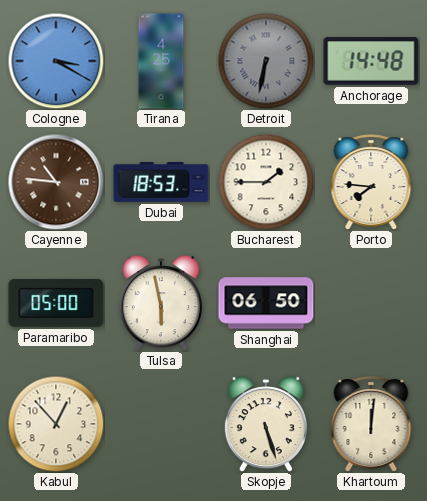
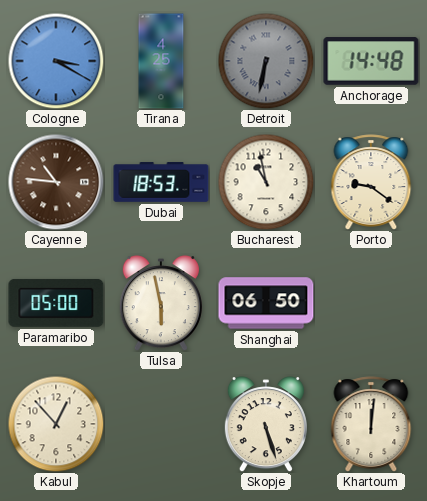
Bucharest: 1:45 -> 10:58
Porto: 7:46 -> 9:21
